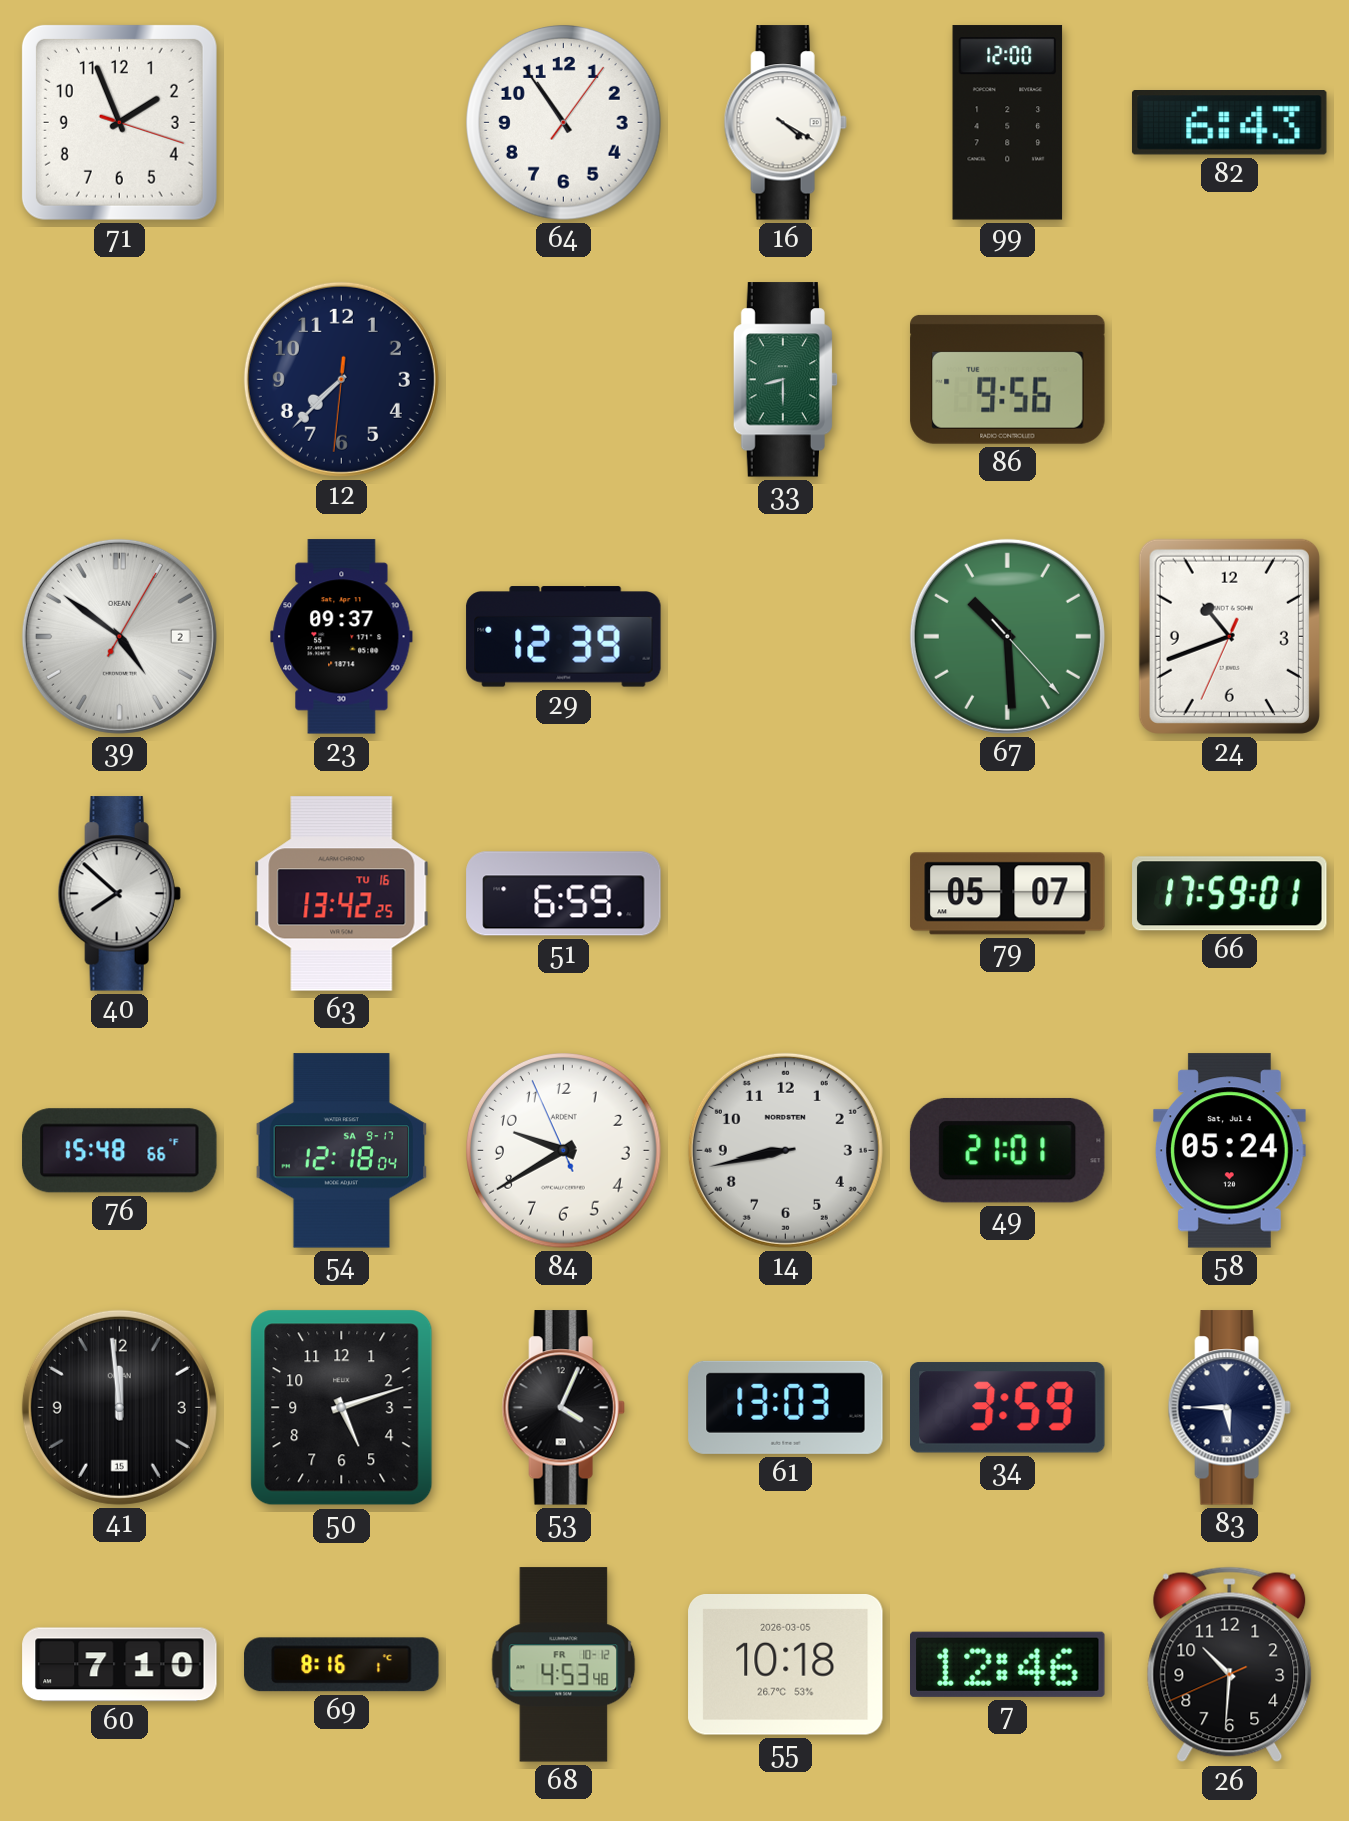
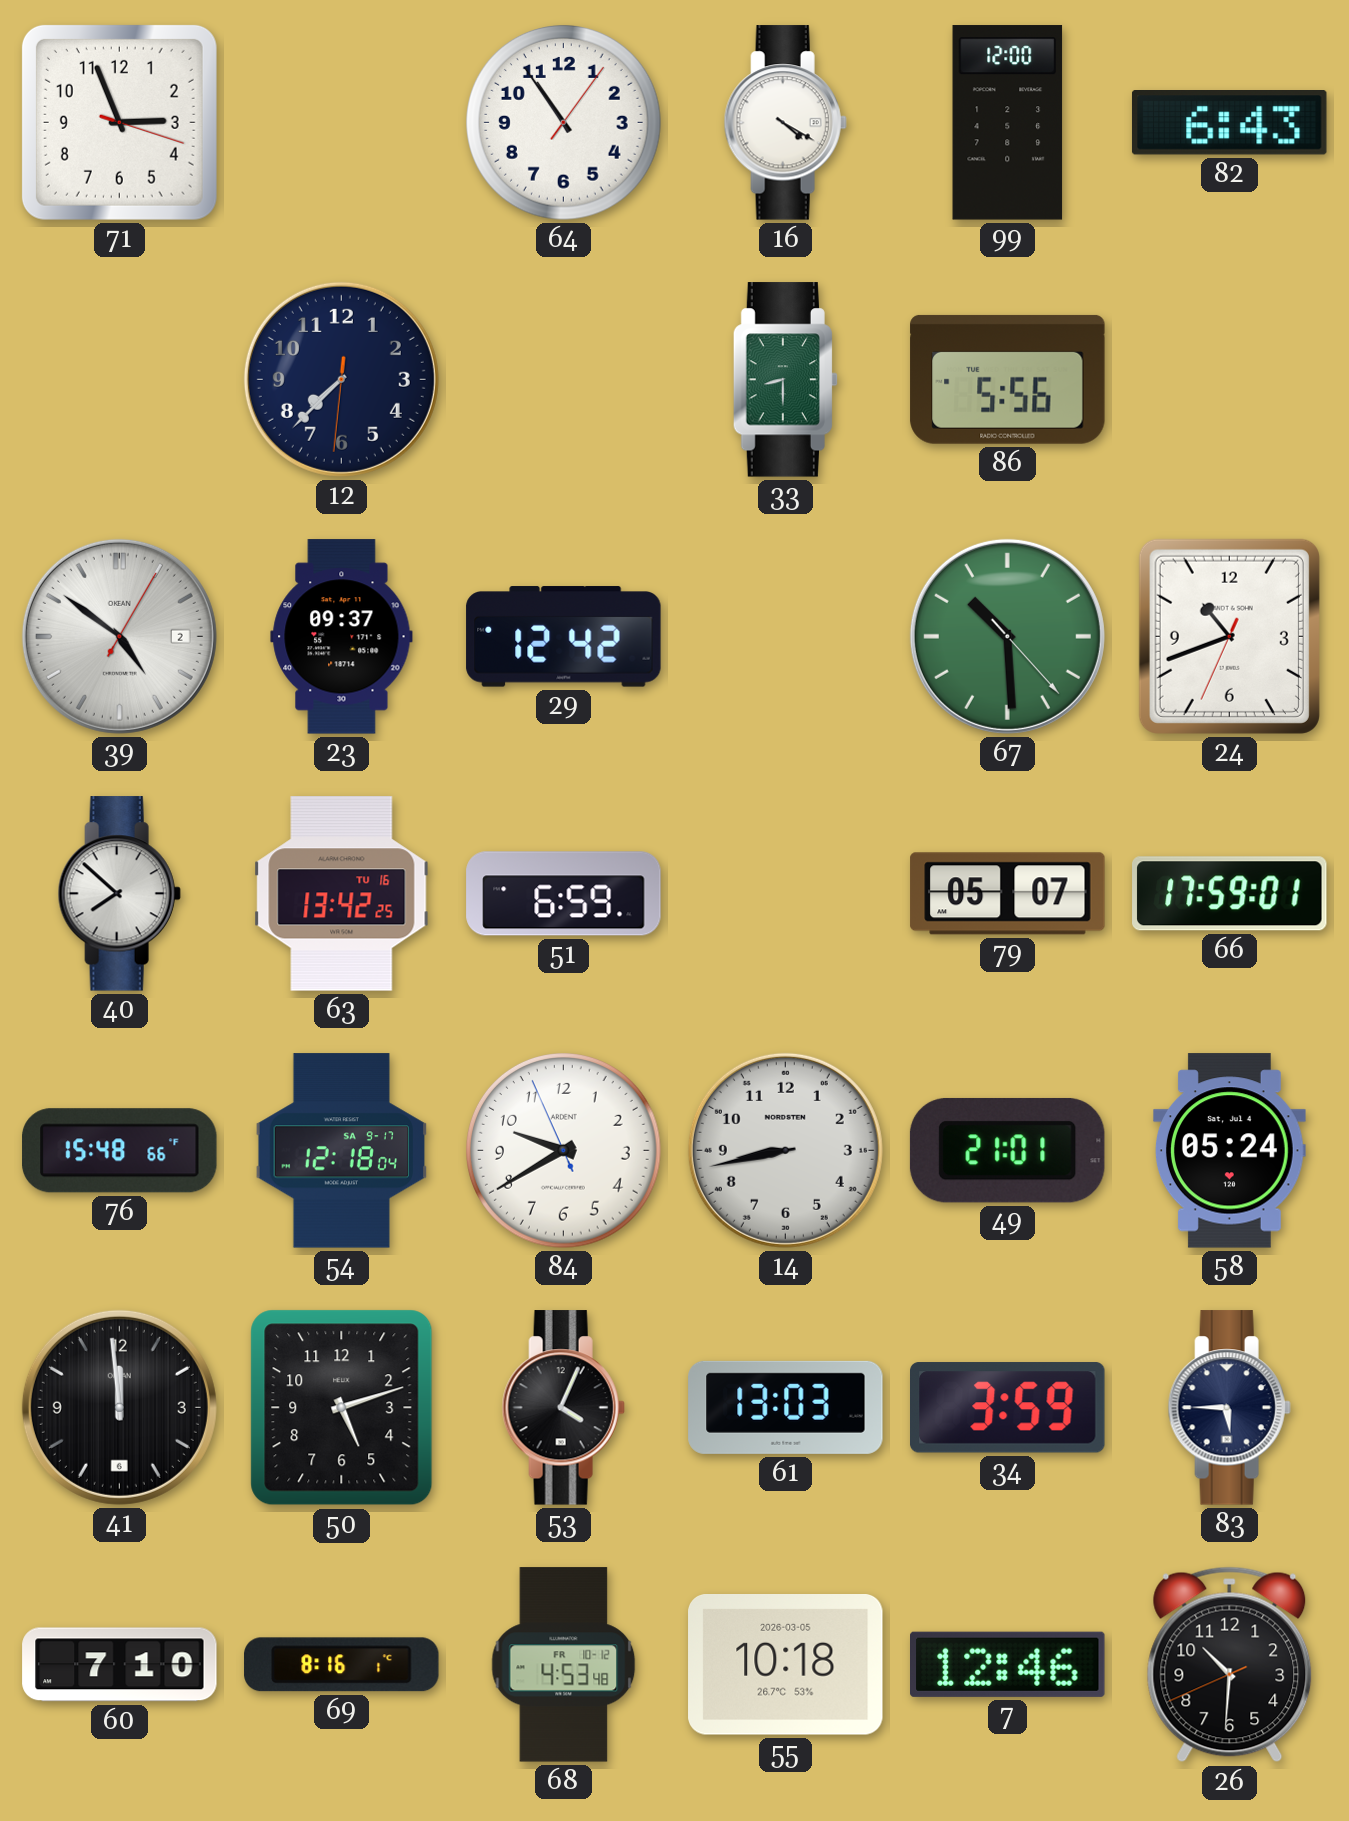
71: 1:56 -> 2:56
86: 9:56 -> 5:56
29: 12:39 -> 12:42
41 date: 15 -> 6
